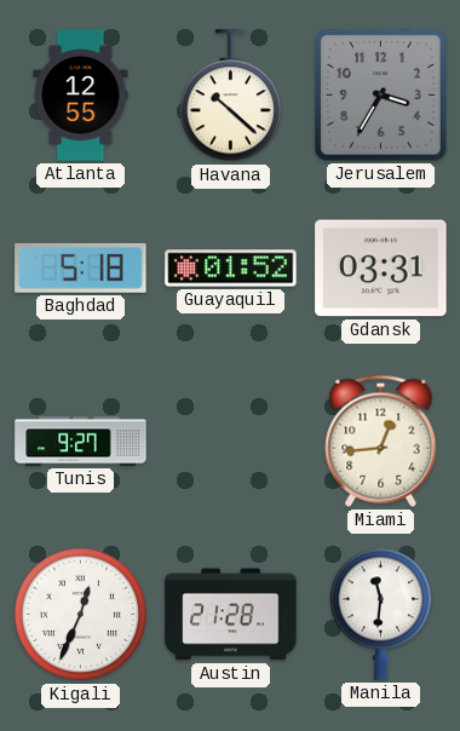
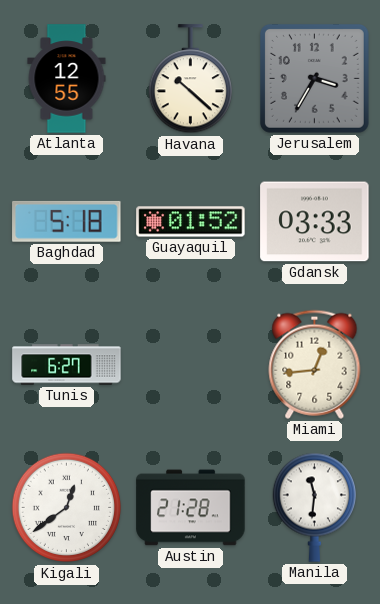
Gdansk: 03:31 -> 03:33
Tunis: 9:27 -> 6:27
Kigali: 12:34 -> 12:39
